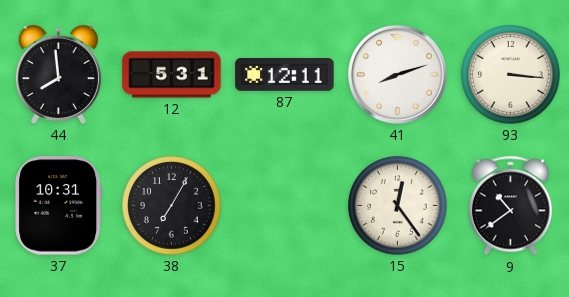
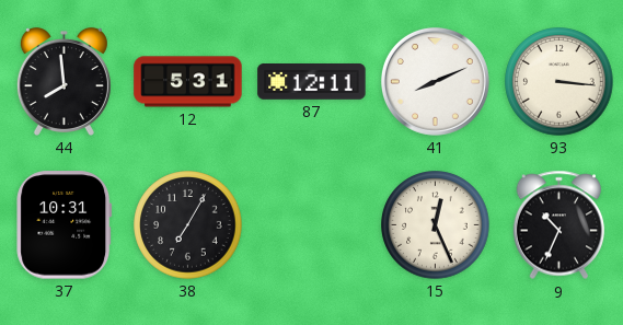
41: 8:12 -> 8:11
15: 12:24 -> 12:26
9: 10:39 -> 10:34
